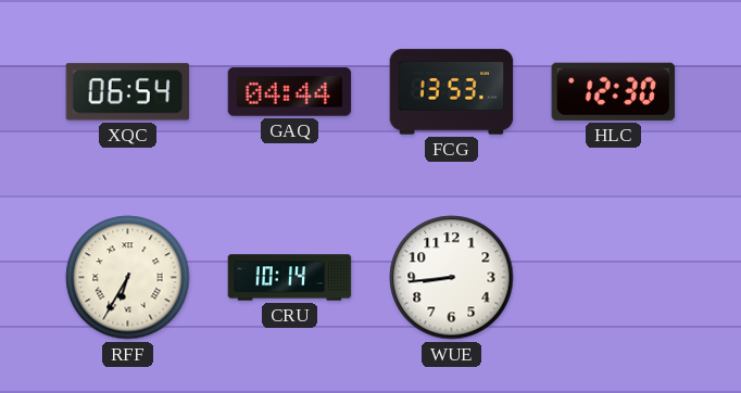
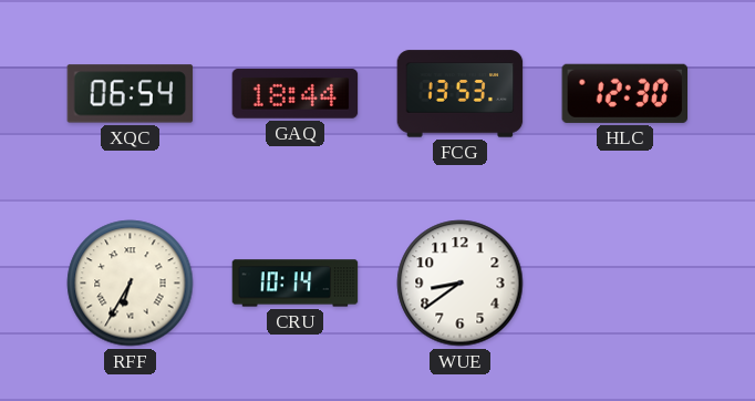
GAQ: 04:44 -> 18:44
WUE: 8:44 -> 8:39
